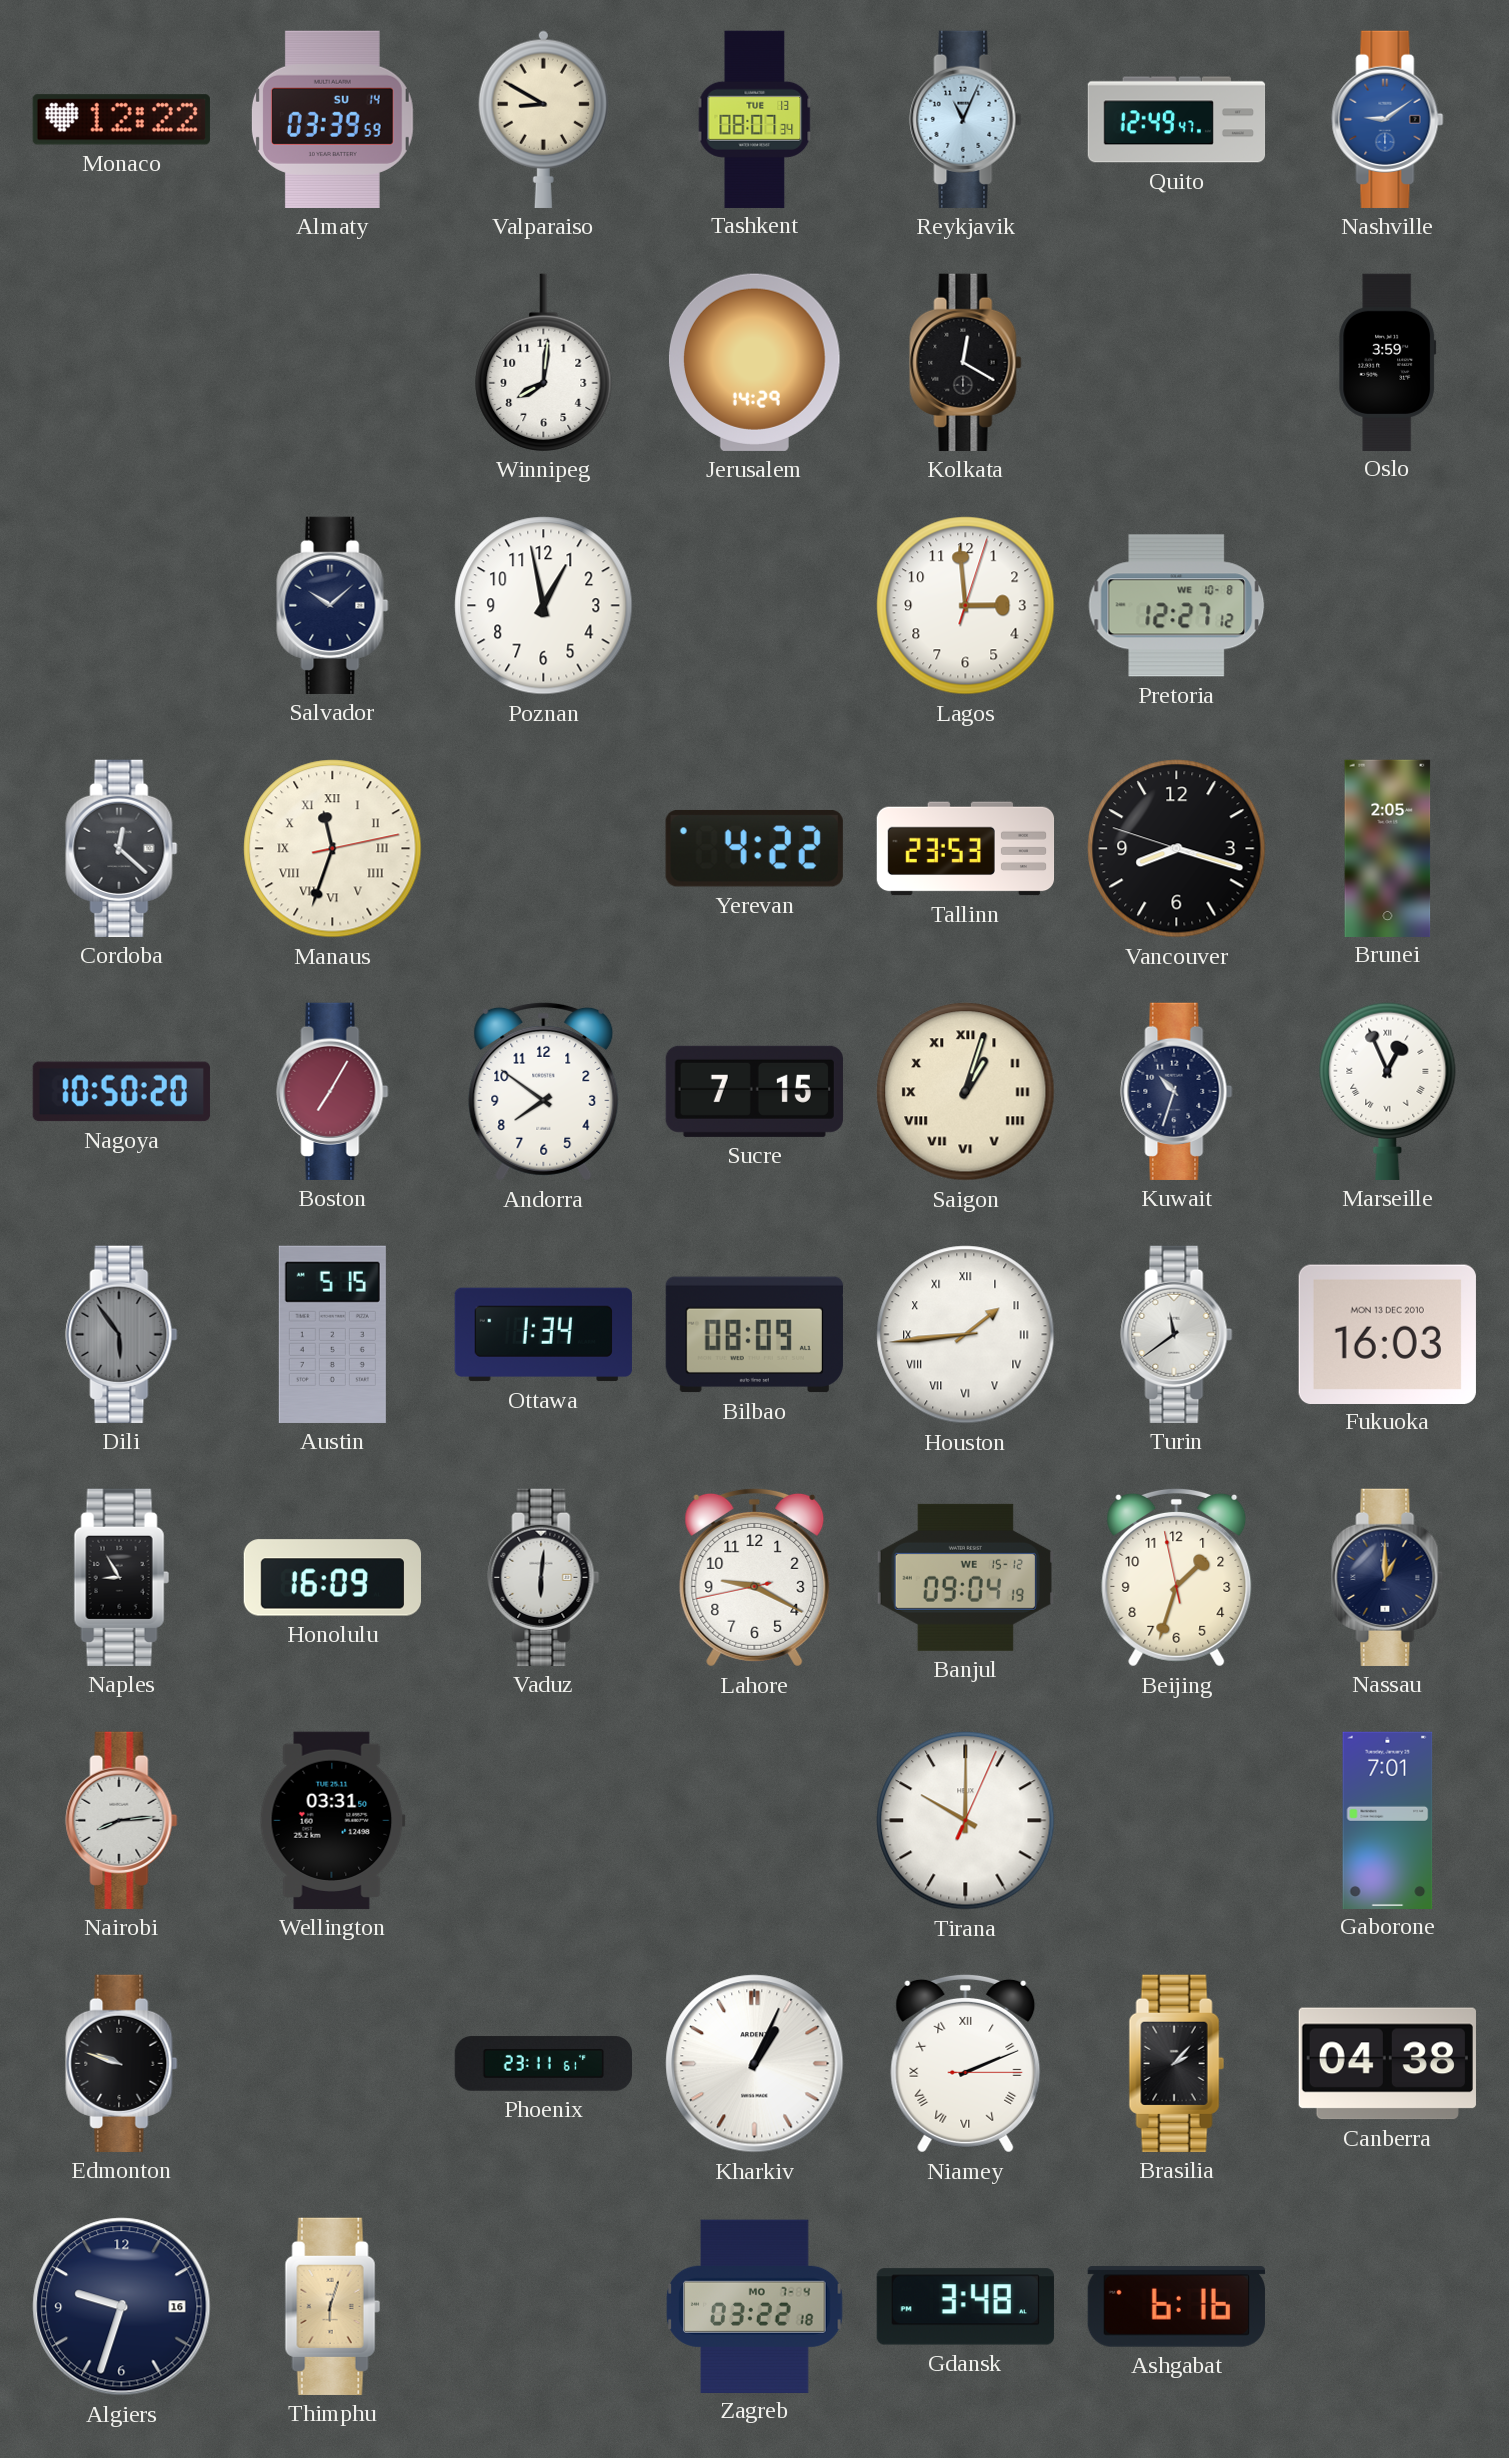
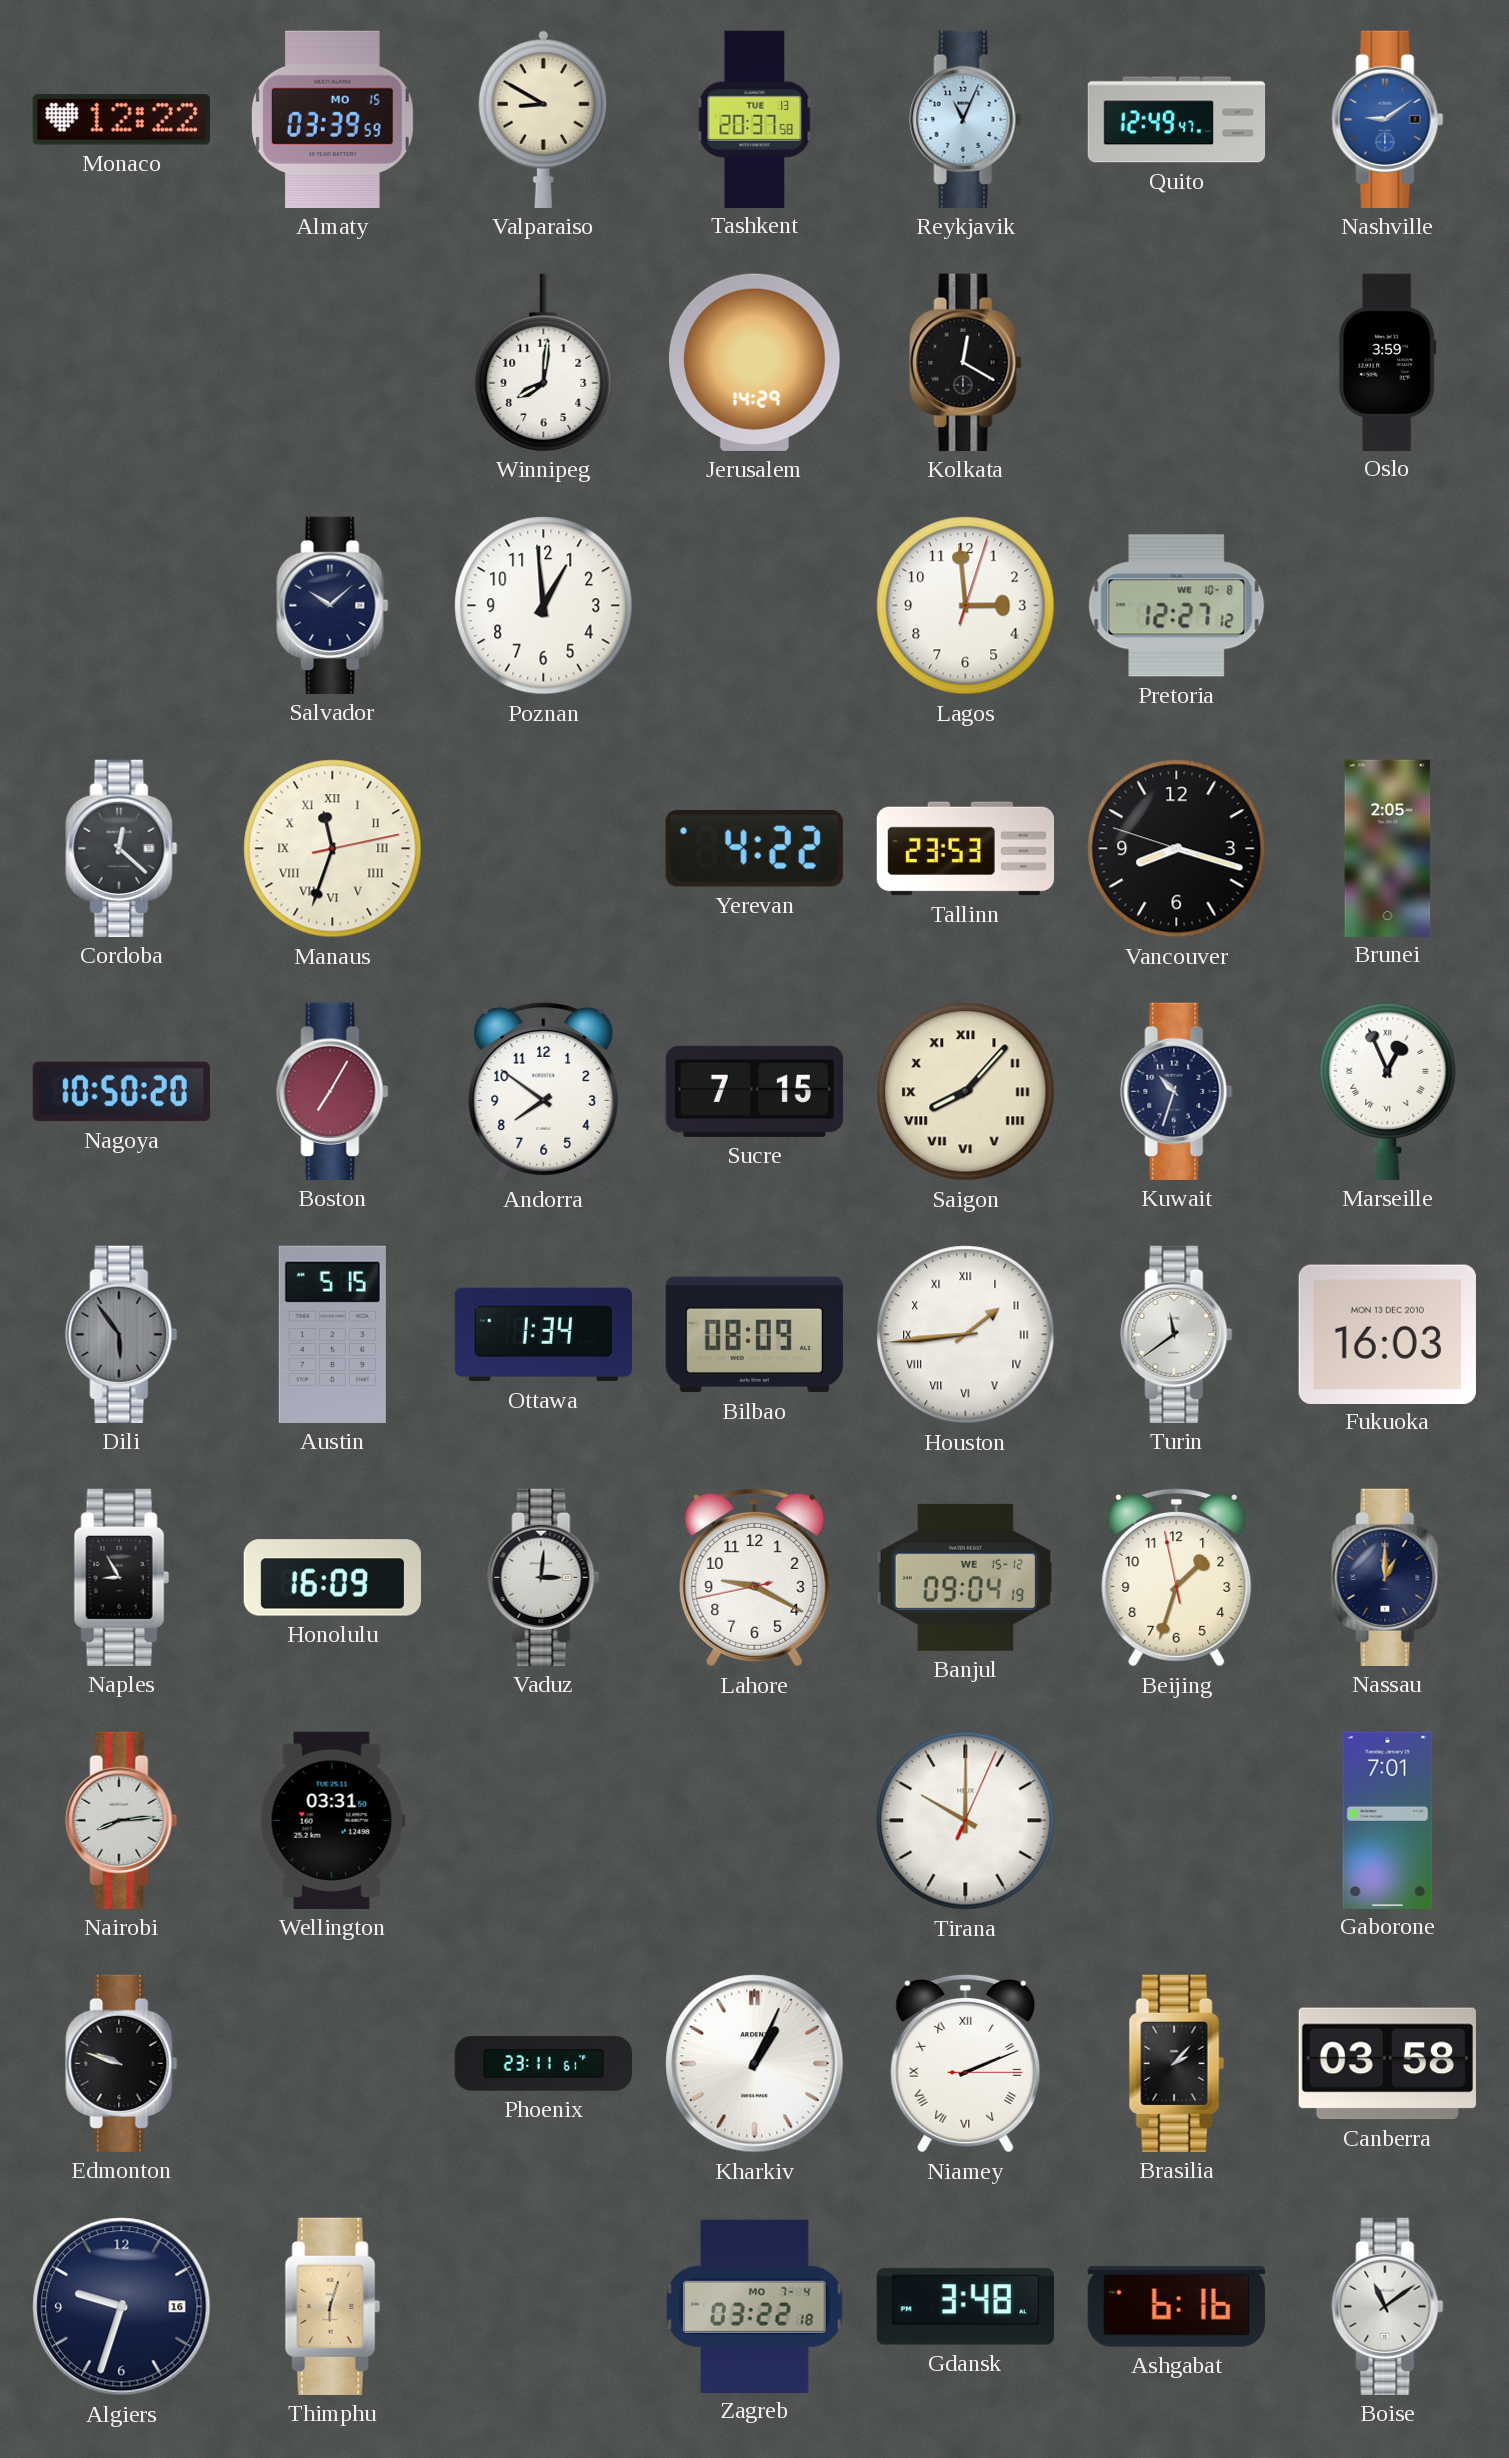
Almaty date: SU 14 -> MO 15
Tashkent: 08:07 -> 20:37
Poznan: 12:58 -> 12:59
Saigon: 1:03 -> 8:07
Vaduz: 6:01 -> 3:01
Canberra: 04:38 -> 03:58
Boise: none -> 11:09
